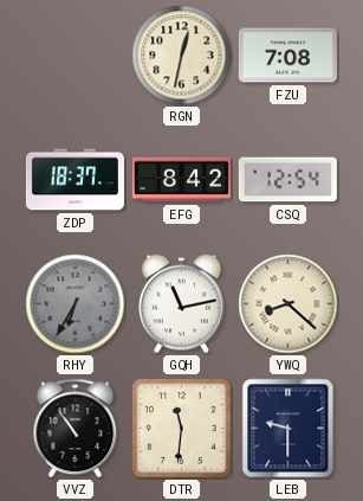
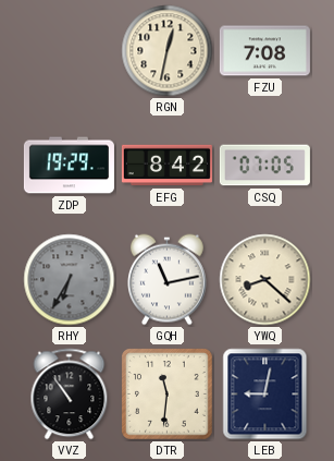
ZDP: 18:37 -> 19:29
CSQ: 12:54 -> 07:05
LEB: 9:30 -> 9:02
